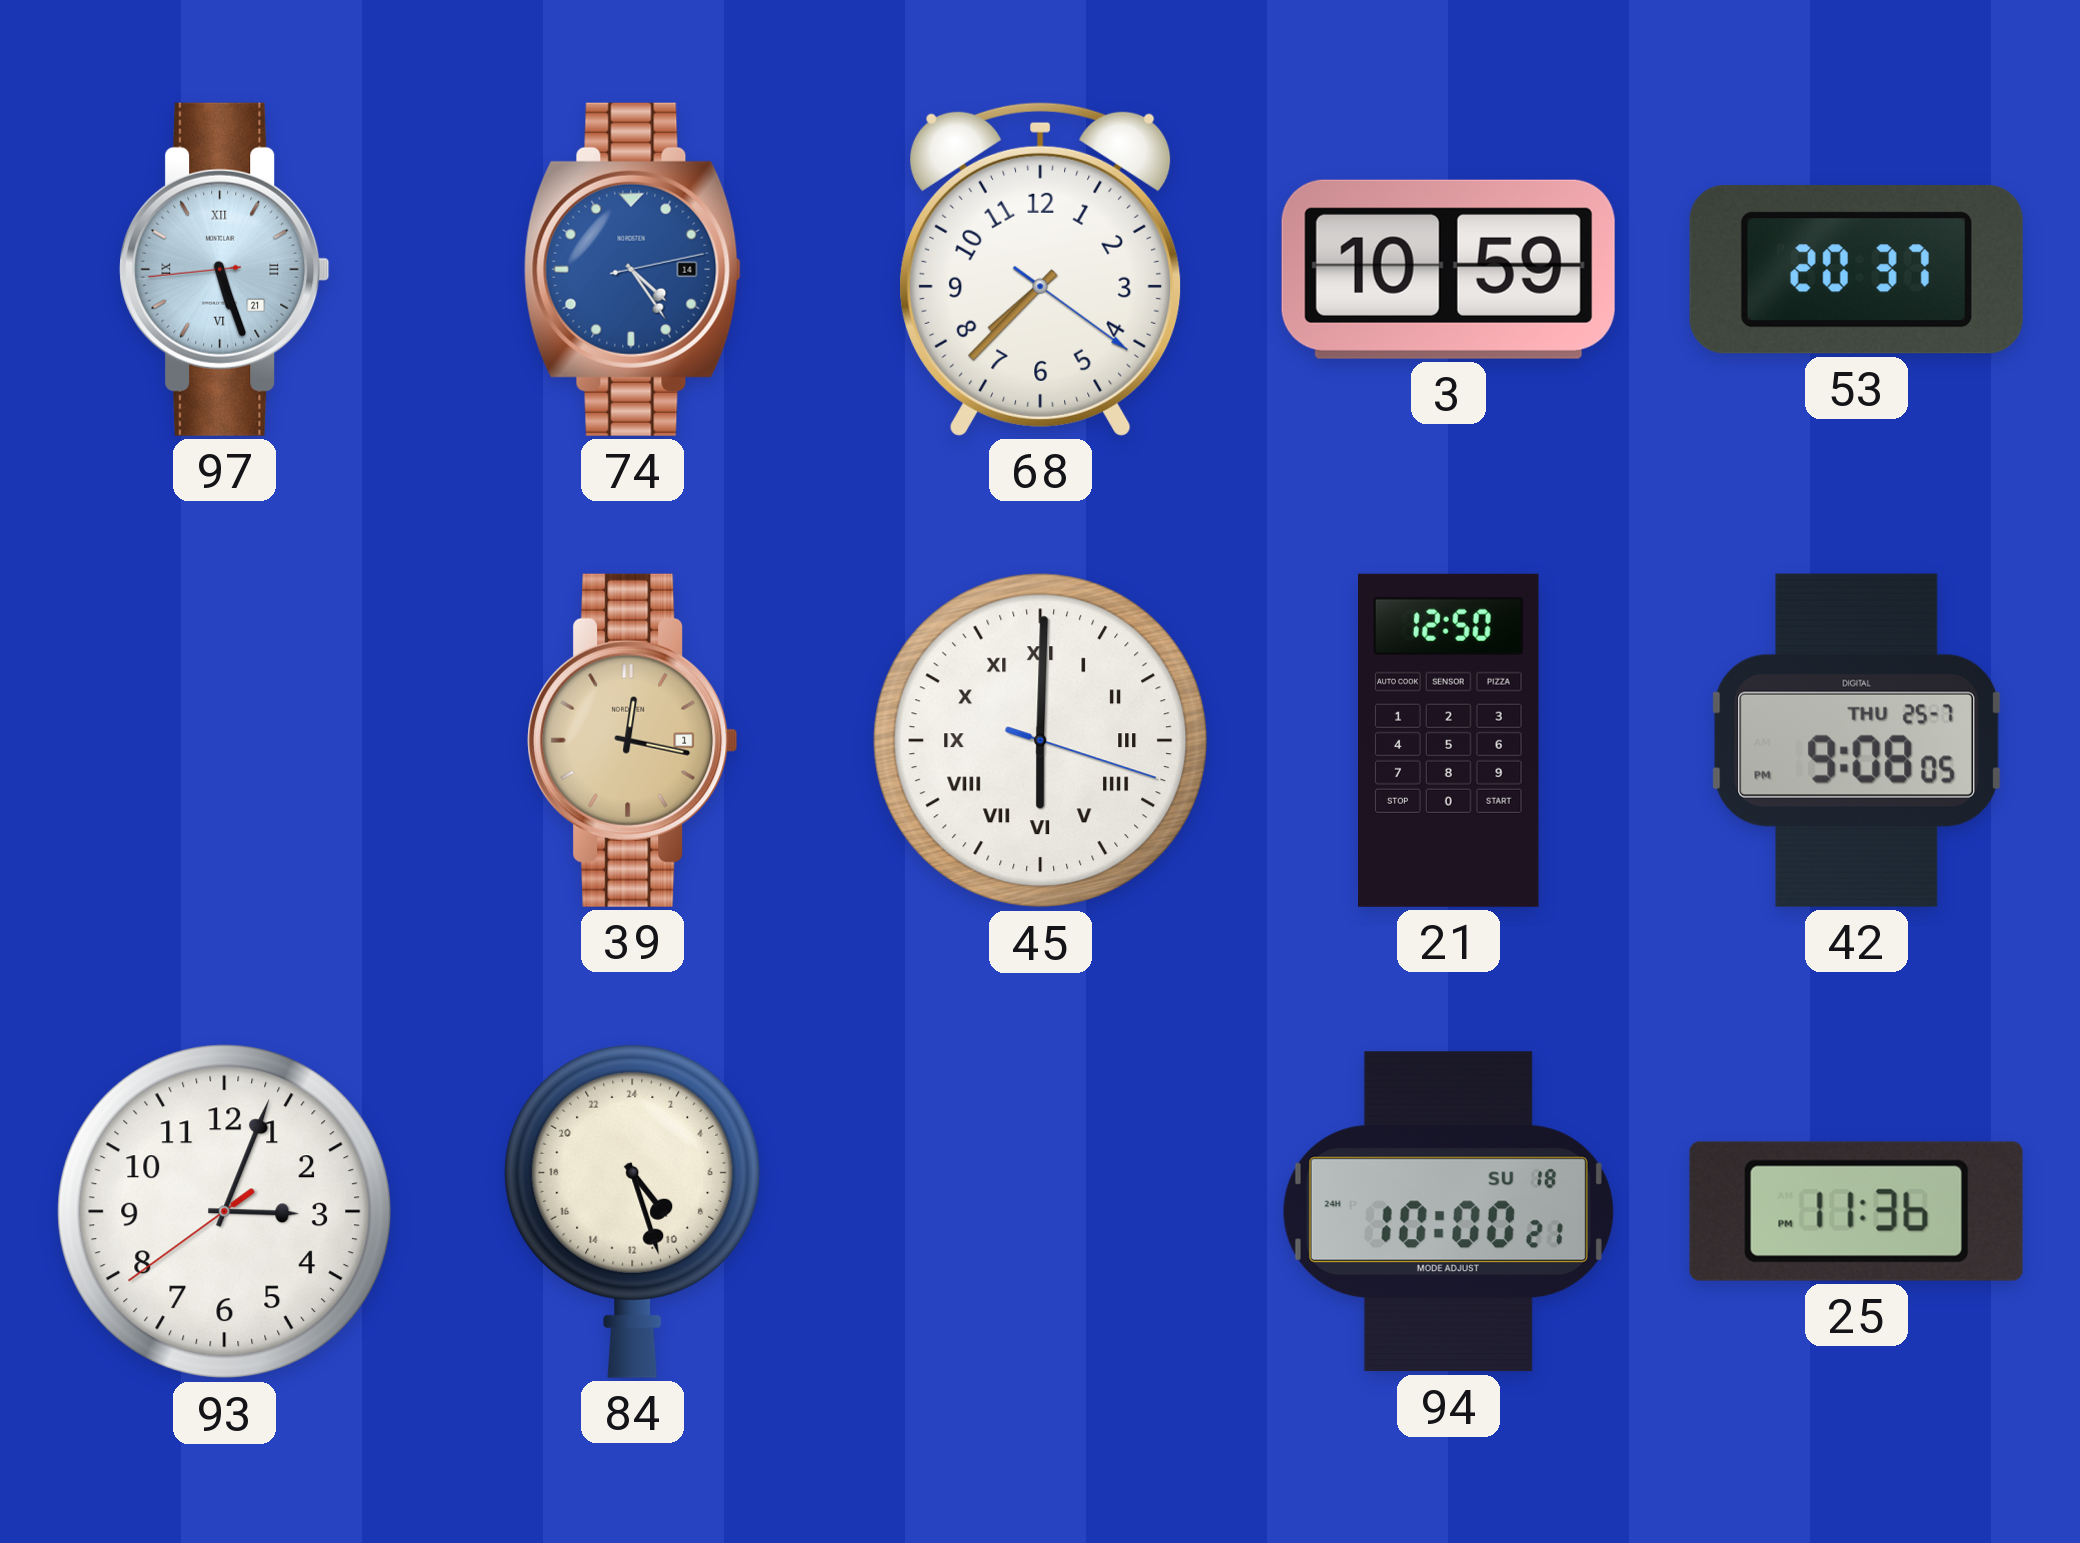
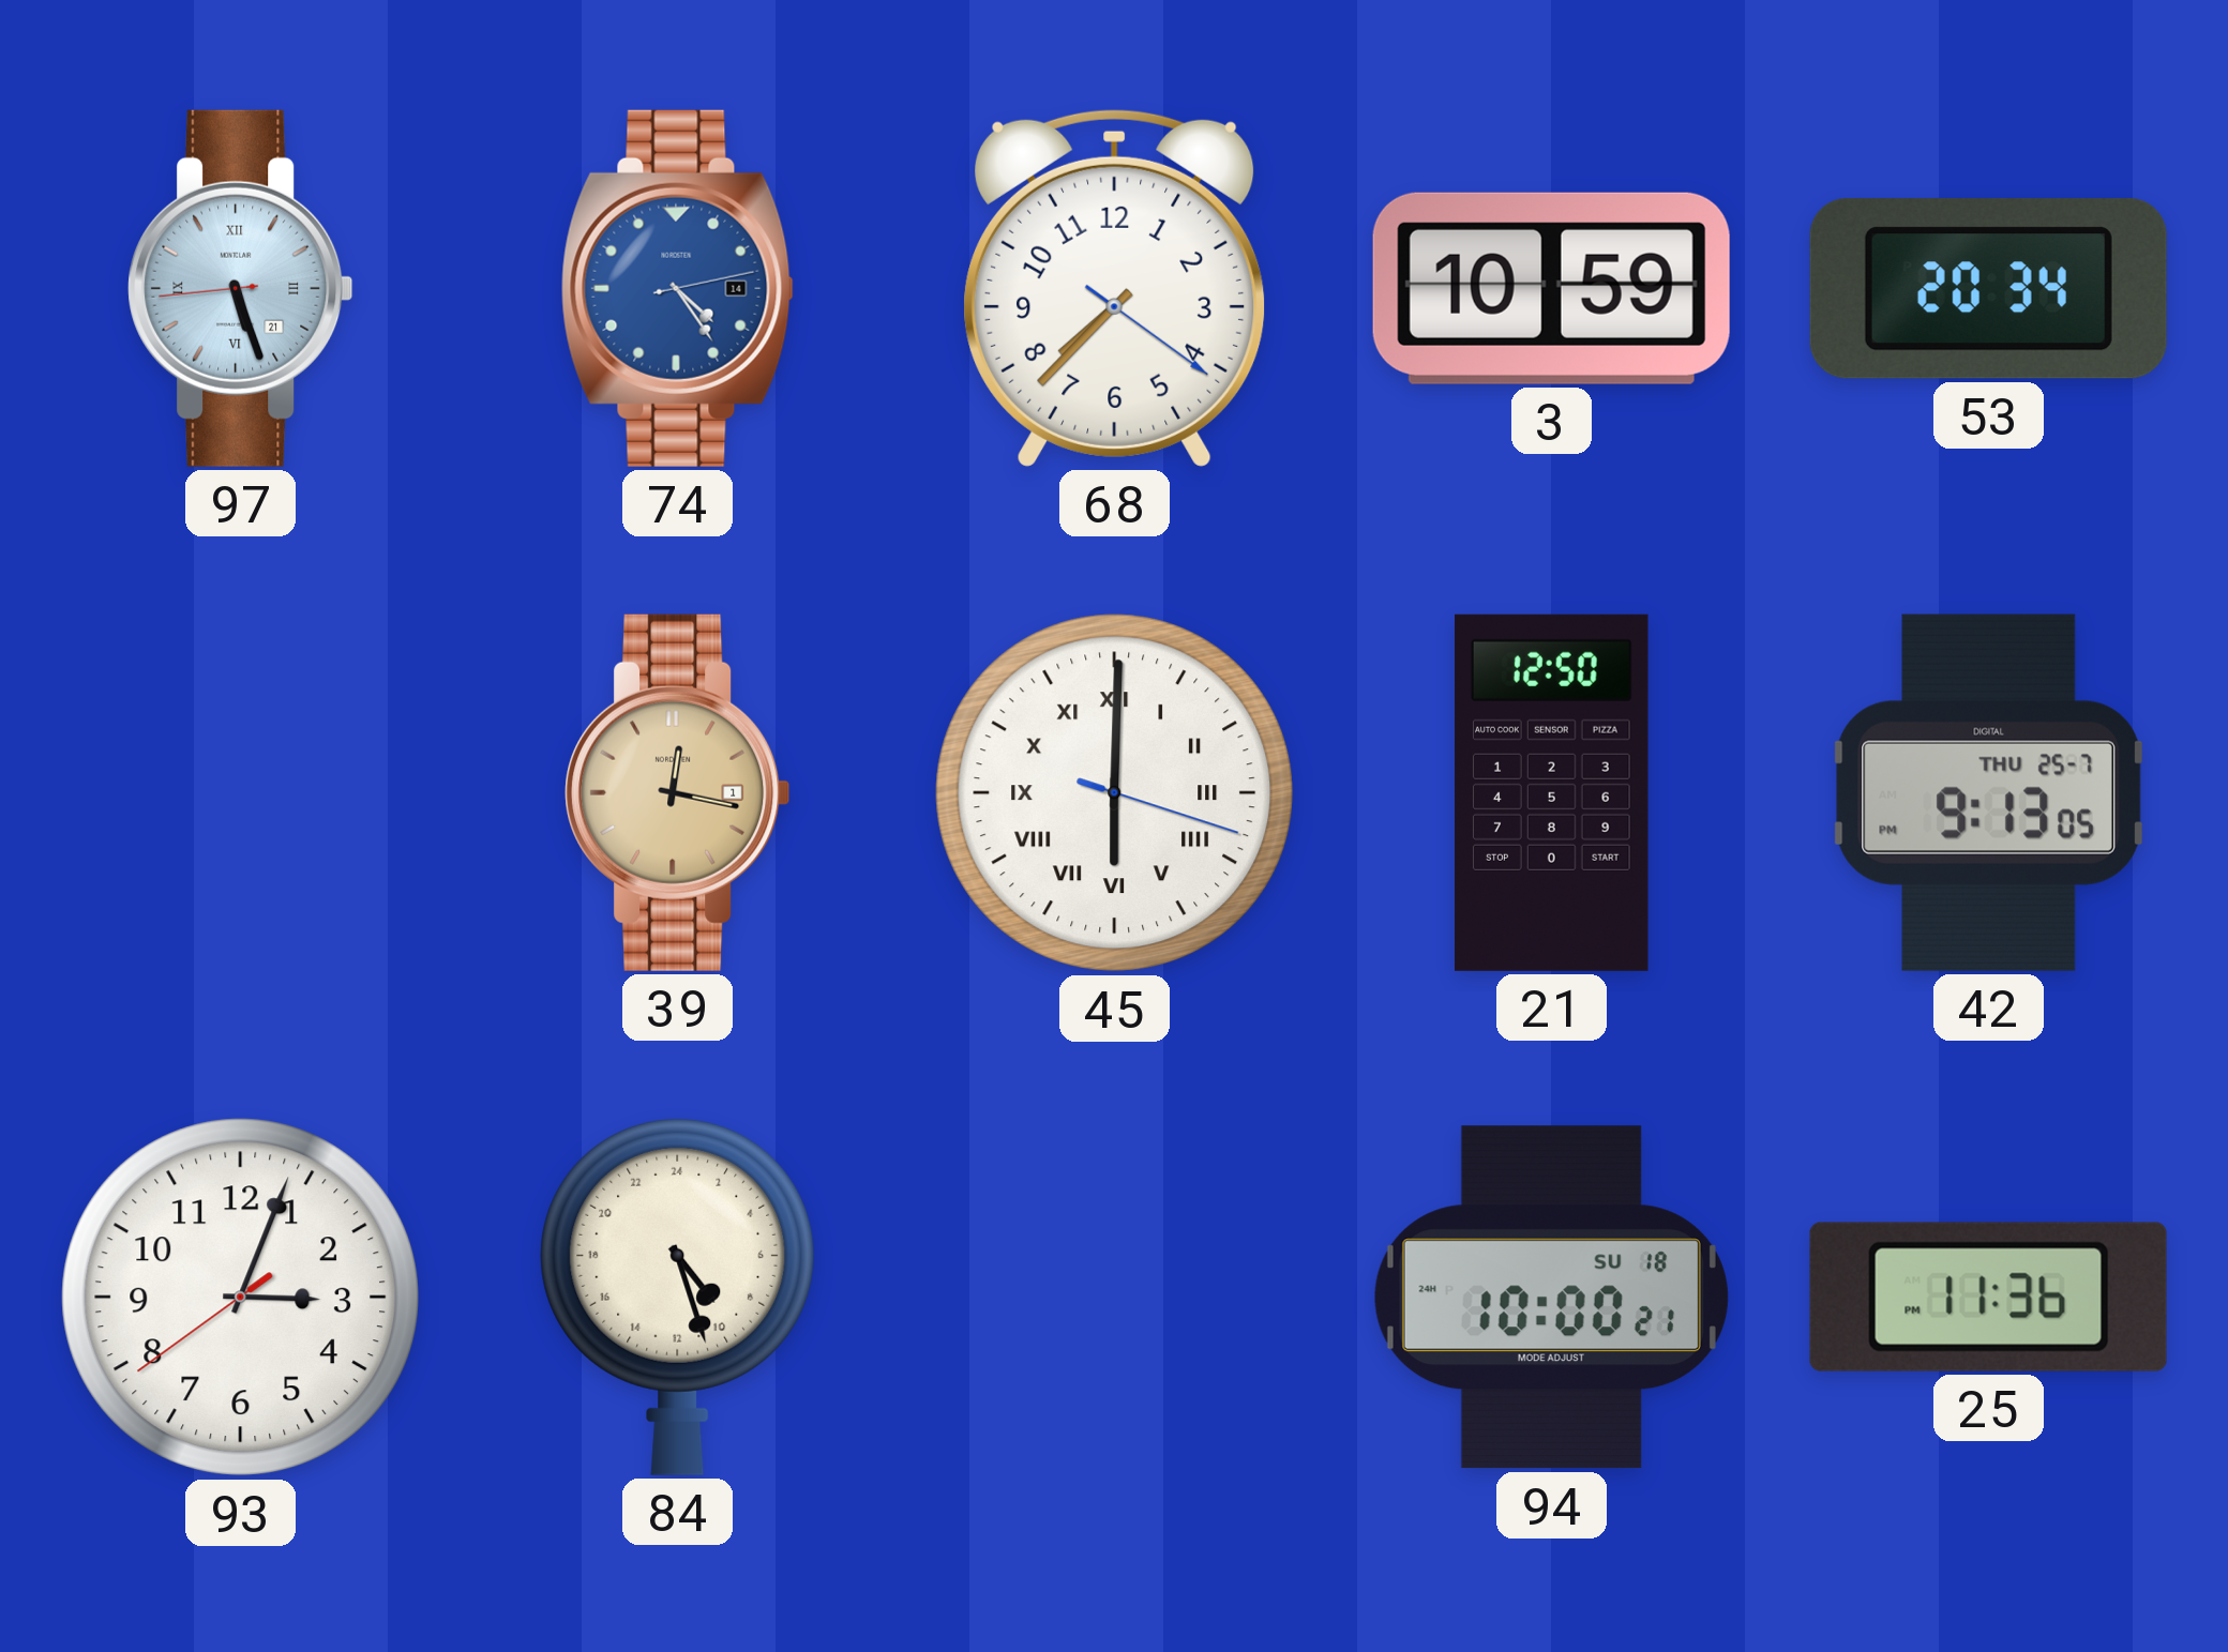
53: 20:37 -> 20:34
42: 9:08 -> 9:13
